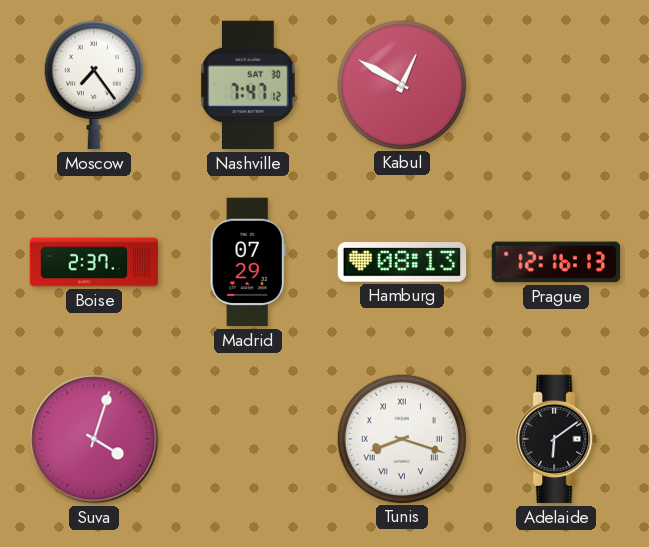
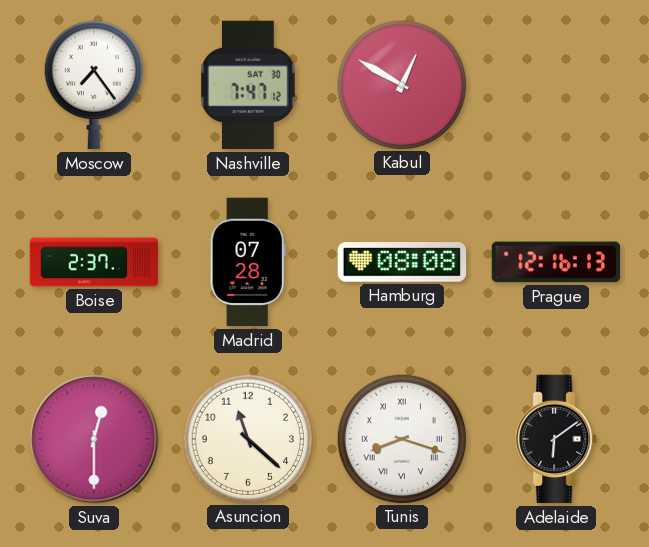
Madrid: 07:29 -> 07:28
Hamburg: 08:13 -> 08:08
Suva: 4:03 -> 12:30
Asuncion: none -> 11:22
